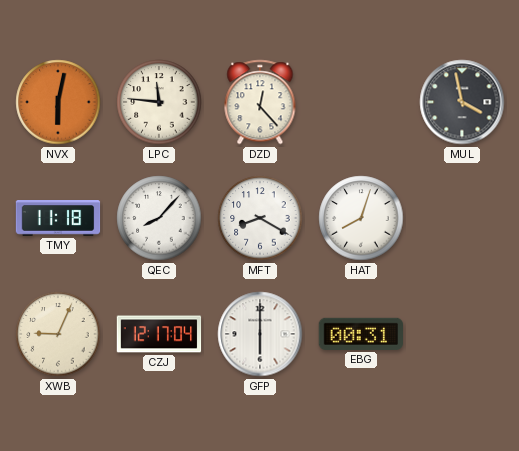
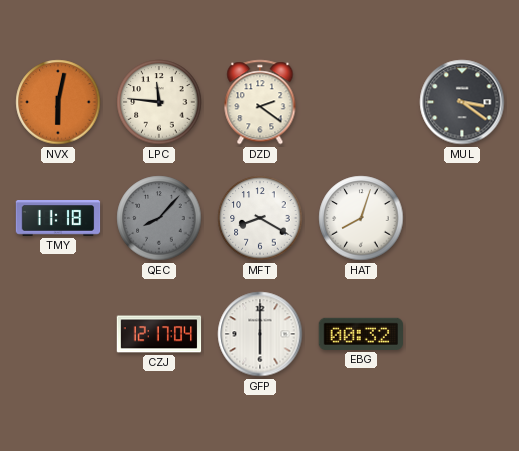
DZD: 12:23 -> 2:21
MUL: 3:58 -> 3:21
QEC dial: white -> grey
XWB: 9:04 -> none
EBG: 00:31 -> 00:32
